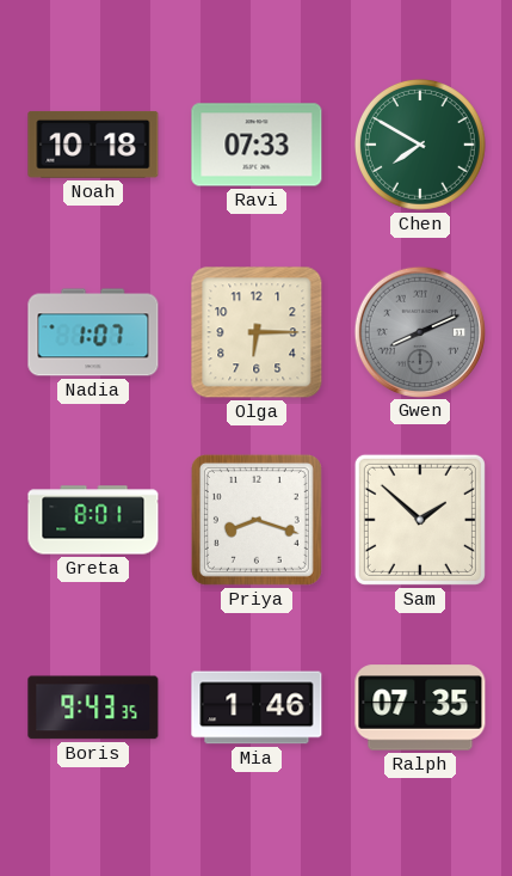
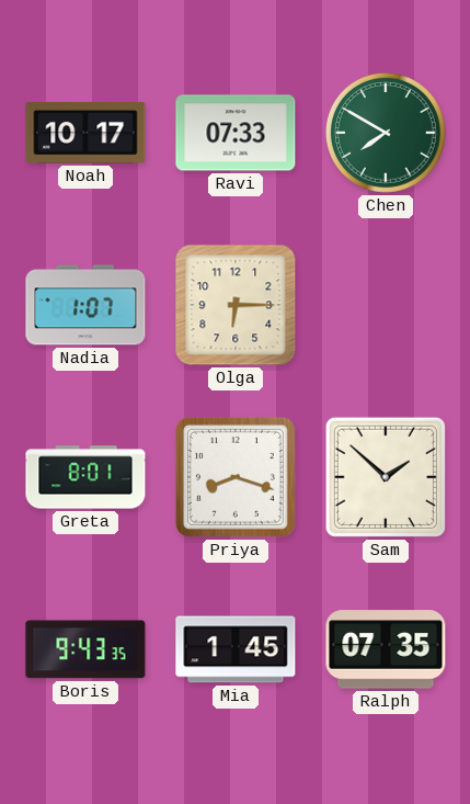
Noah: 10:18 -> 10:17
Gwen: 8:11 -> none
Mia: 1:46 -> 1:45
